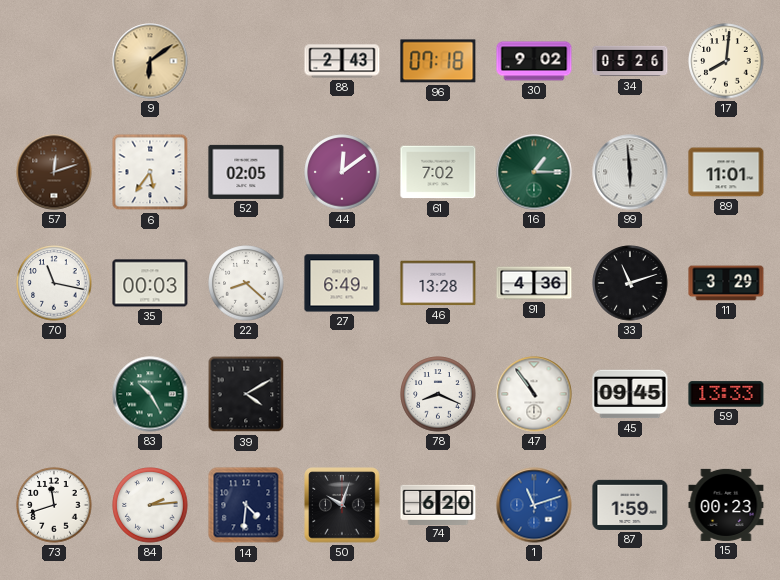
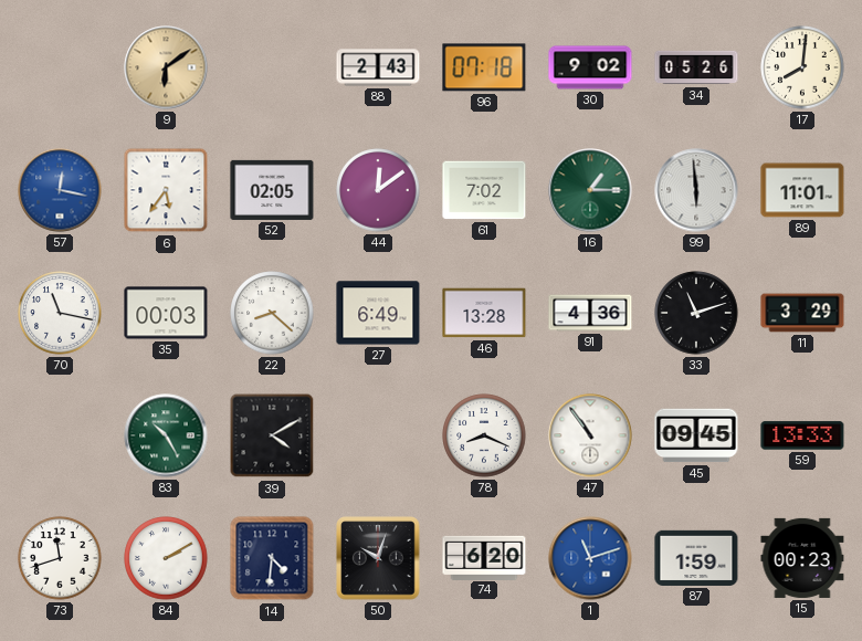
57: 12:12 -> 12:17
57 dial: brown -> blue
84: 2:14 -> 2:10
